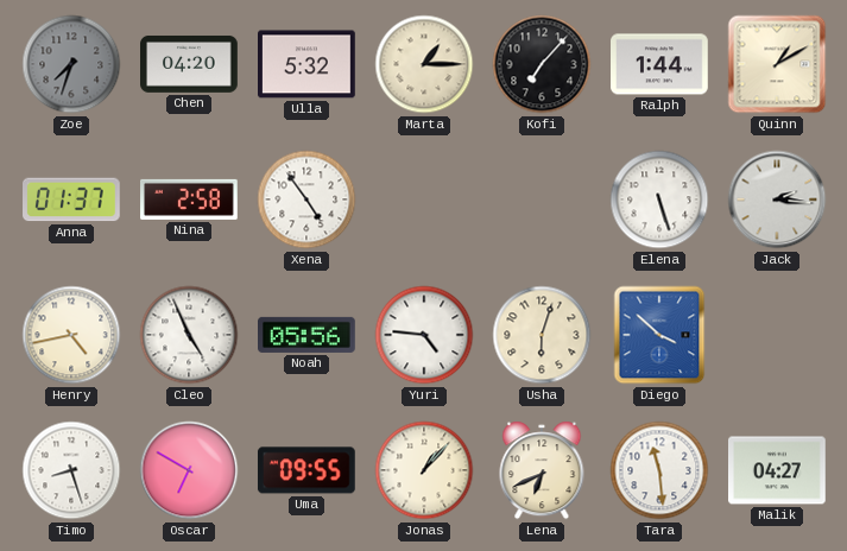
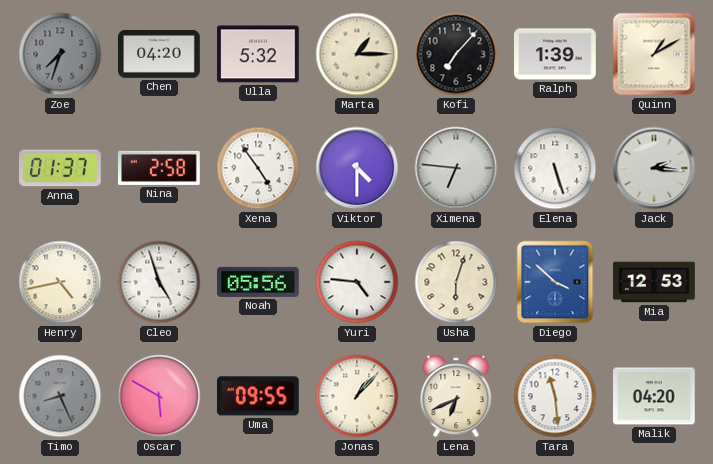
Ralph: 1:44 -> 1:39
Viktor: none -> 4:30
Ximena: none -> 6:46
Cleo: 4:56 -> 4:57
Mia: none -> 12:53
Timo: 8:27 -> 8:26
Timo dial: white -> grey
Oscar: 6:50 -> 5:50
Malik: 04:27 -> 04:20
